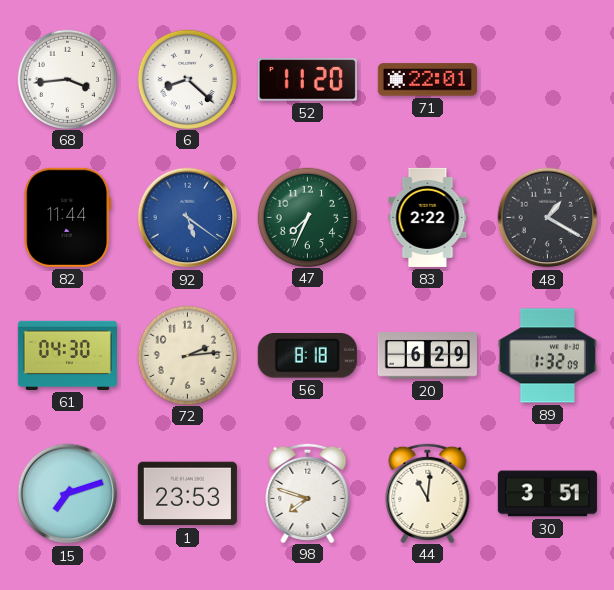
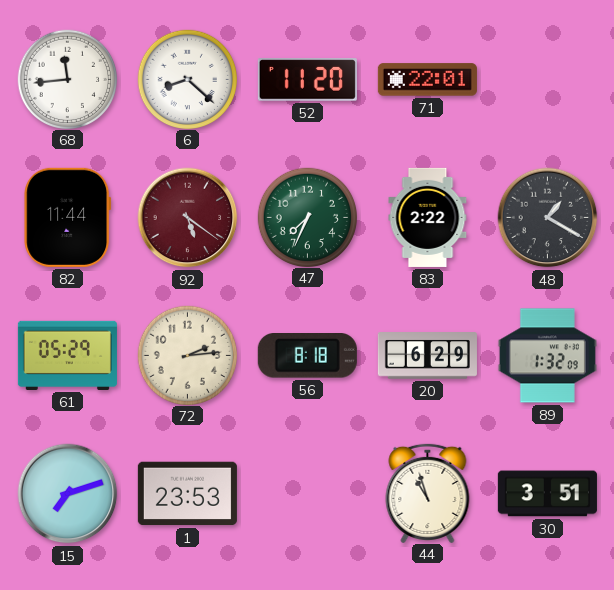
68: 3:44 -> 11:44
92 dial: blue -> burgundy
61: 04:30 -> 05:29
98: 7:48 -> none
44: 11:01 -> 10:57
